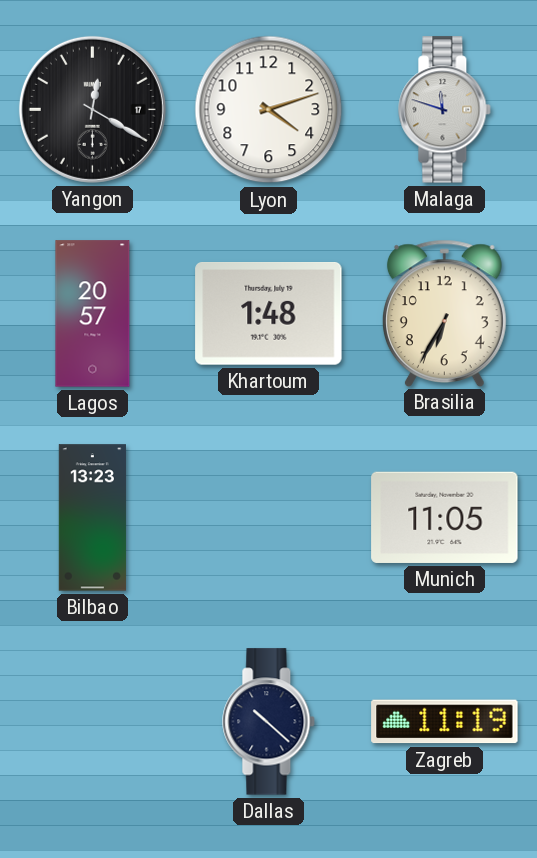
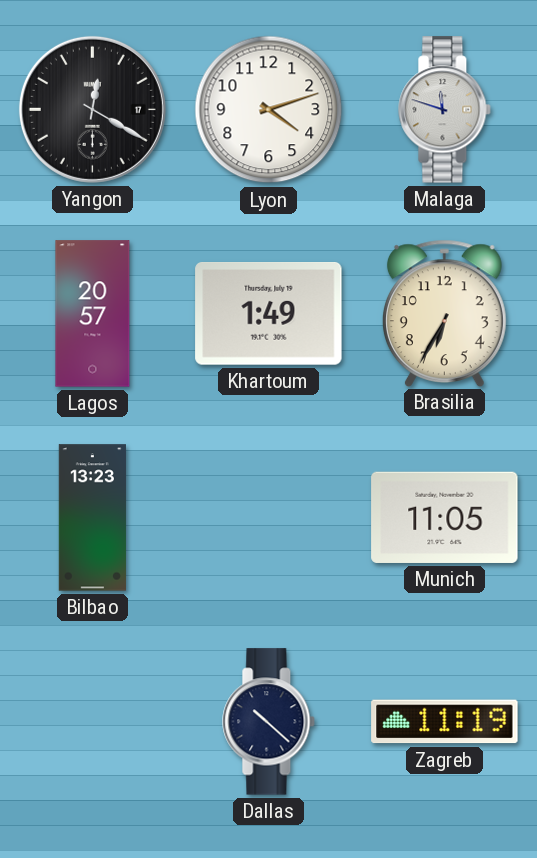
Khartoum: 1:48 -> 1:49
